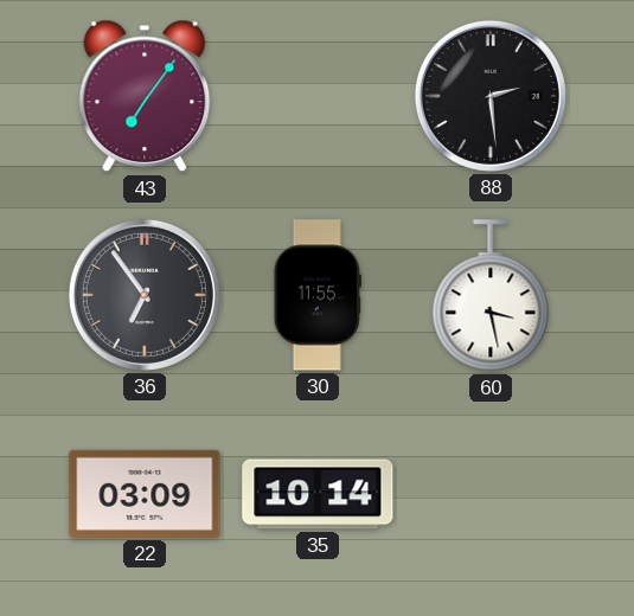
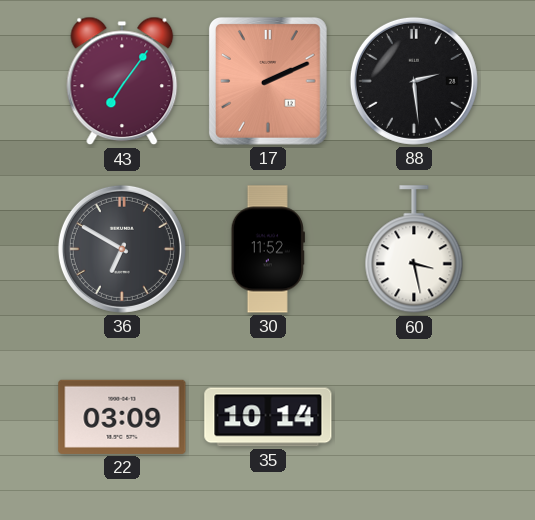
17: none -> 2:11
36: 6:54 -> 6:50
30: 11:55 -> 11:52
